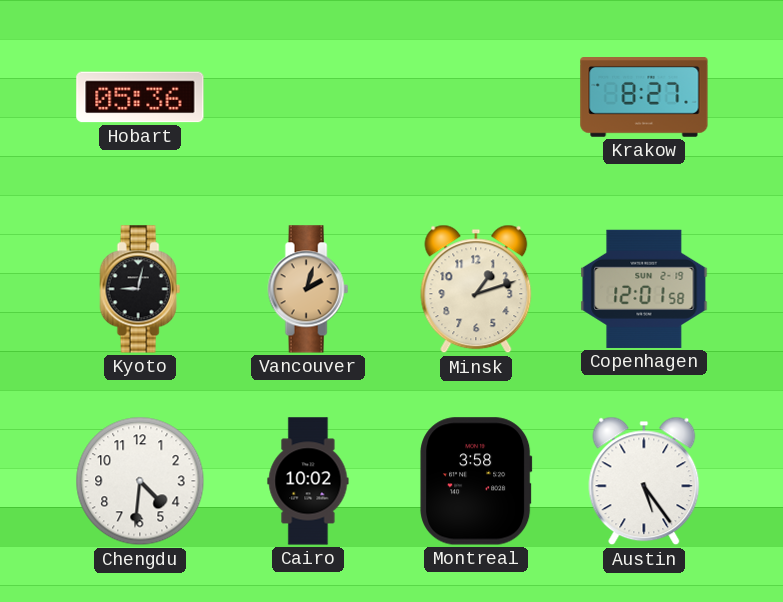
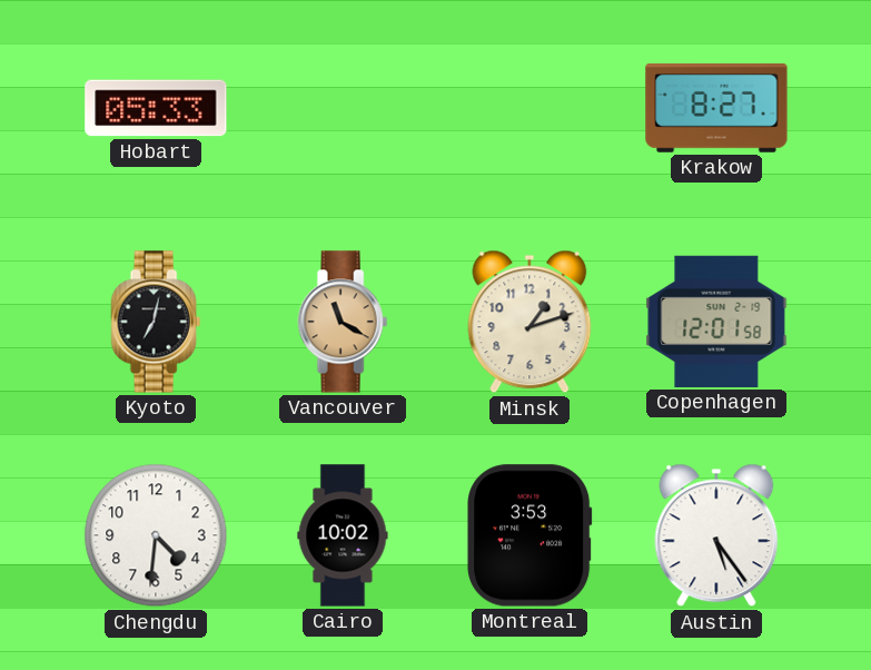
Hobart: 05:36 -> 05:33
Kyoto: 9:02 -> 7:02
Vancouver: 2:03 -> 11:20
Montreal: 3:58 -> 3:53
